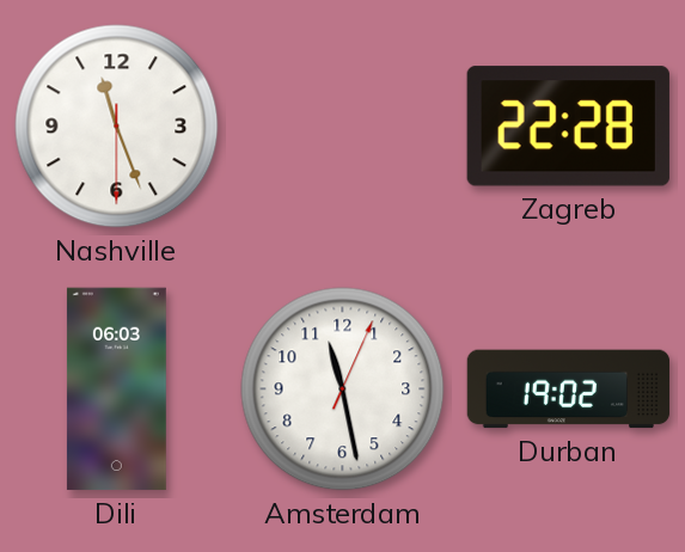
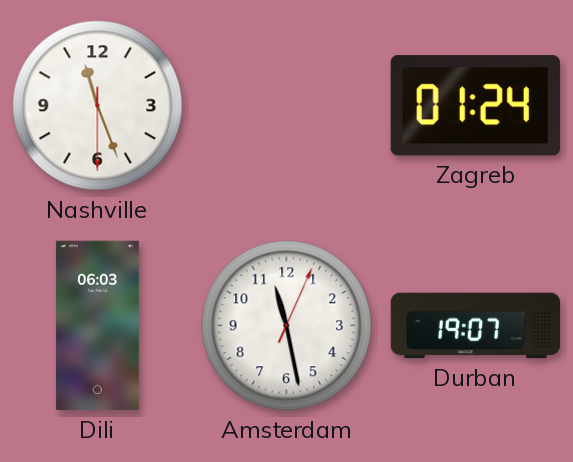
Zagreb: 22:28 -> 01:24
Durban: 19:02 -> 19:07
